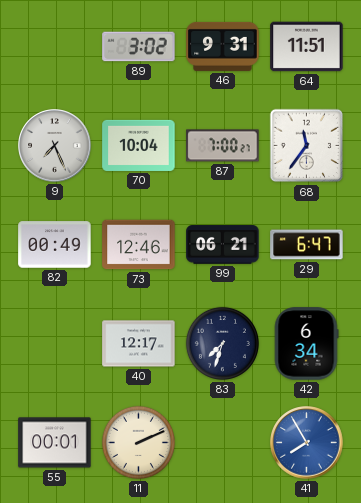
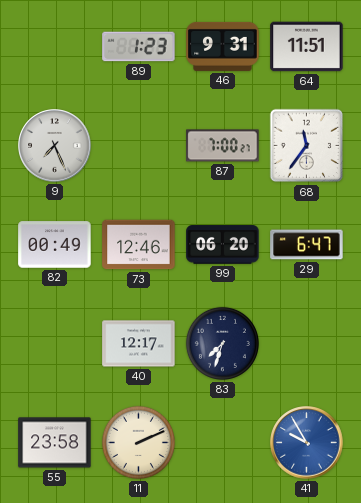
89: 3:02 -> 1:23
70: 10:04 -> none
99: 06:21 -> 06:20
42: 6:34 -> none
55: 00:01 -> 23:58
41: 7:55 -> 9:55
